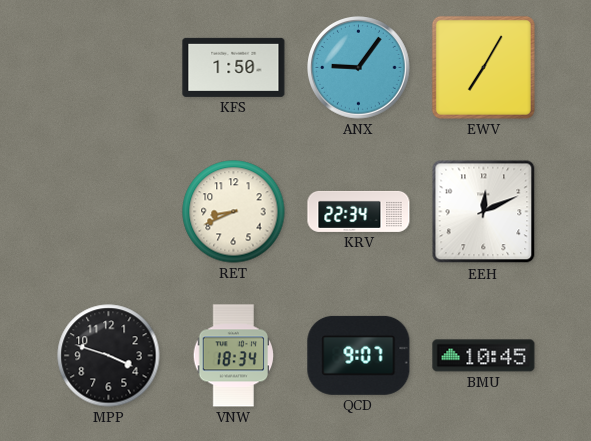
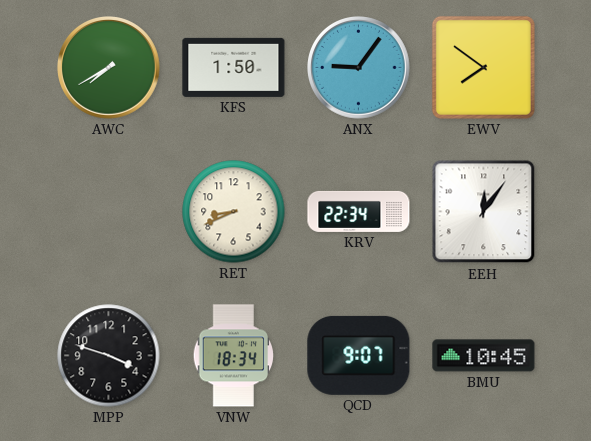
AWC: none -> 7:40
EWV: 7:05 -> 7:51
EEH: 12:11 -> 12:06
